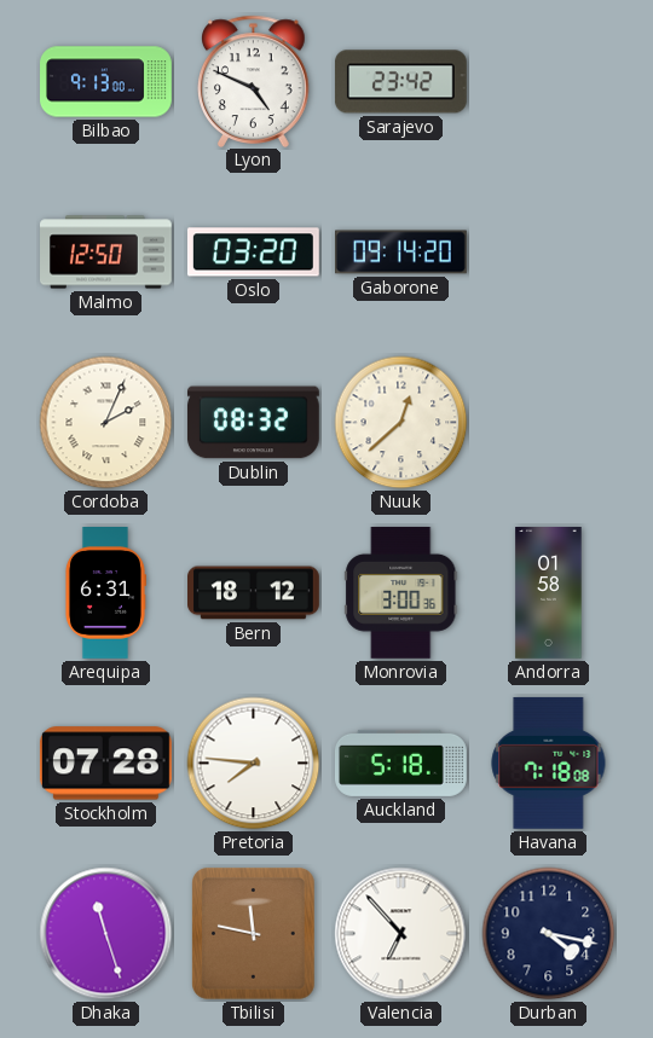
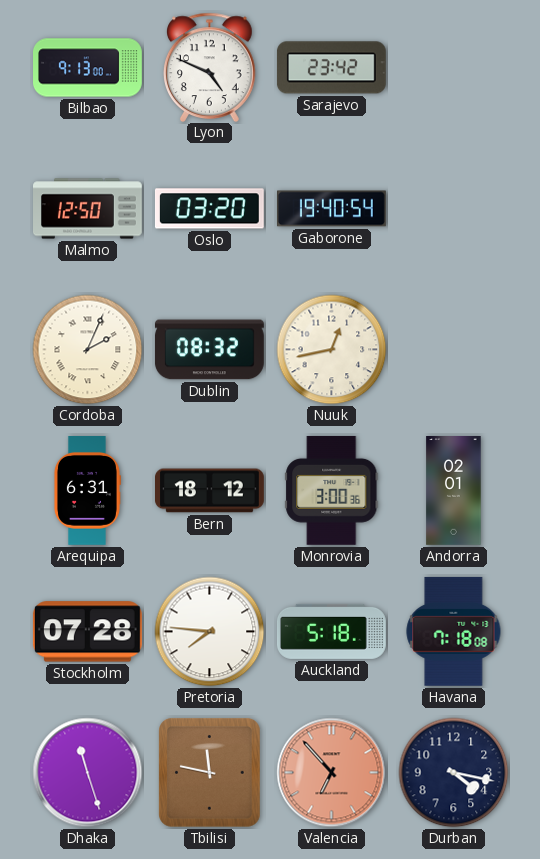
Gaborone: 09:14 -> 19:40
Nuuk: 12:38 -> 12:43
Andorra: 01:58 -> 02:01
Valencia dial: white -> salmon
